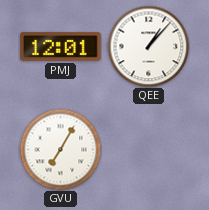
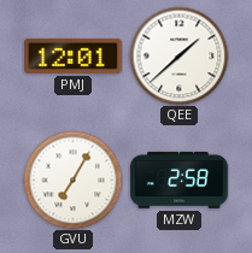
QEE: 1:07 -> 1:38
MZW: none -> 2:58
